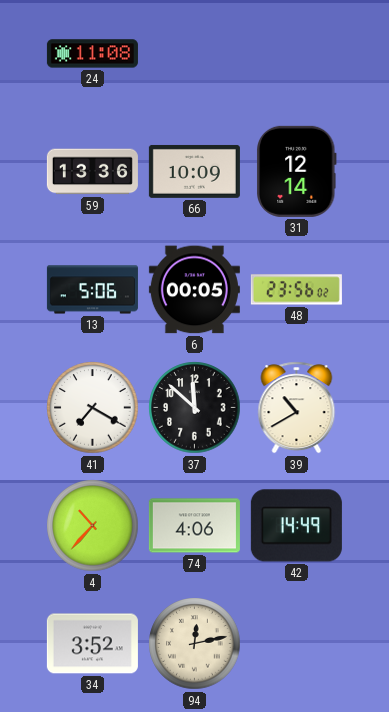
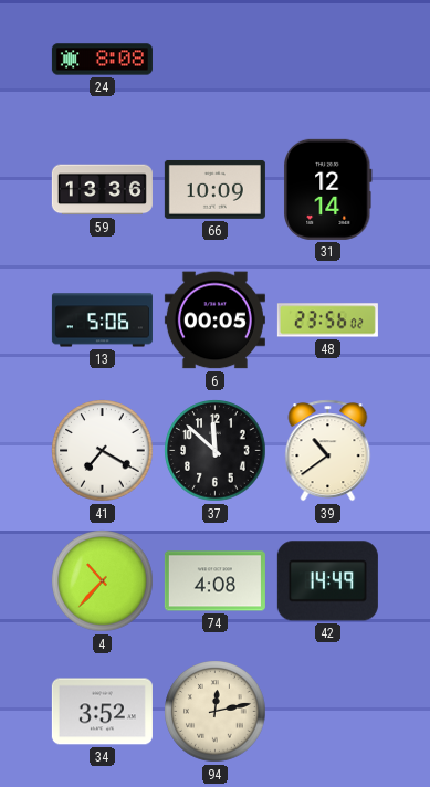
24: 11:08 -> 8:08
39: 10:40 -> 10:39
74: 4:06 -> 4:08
